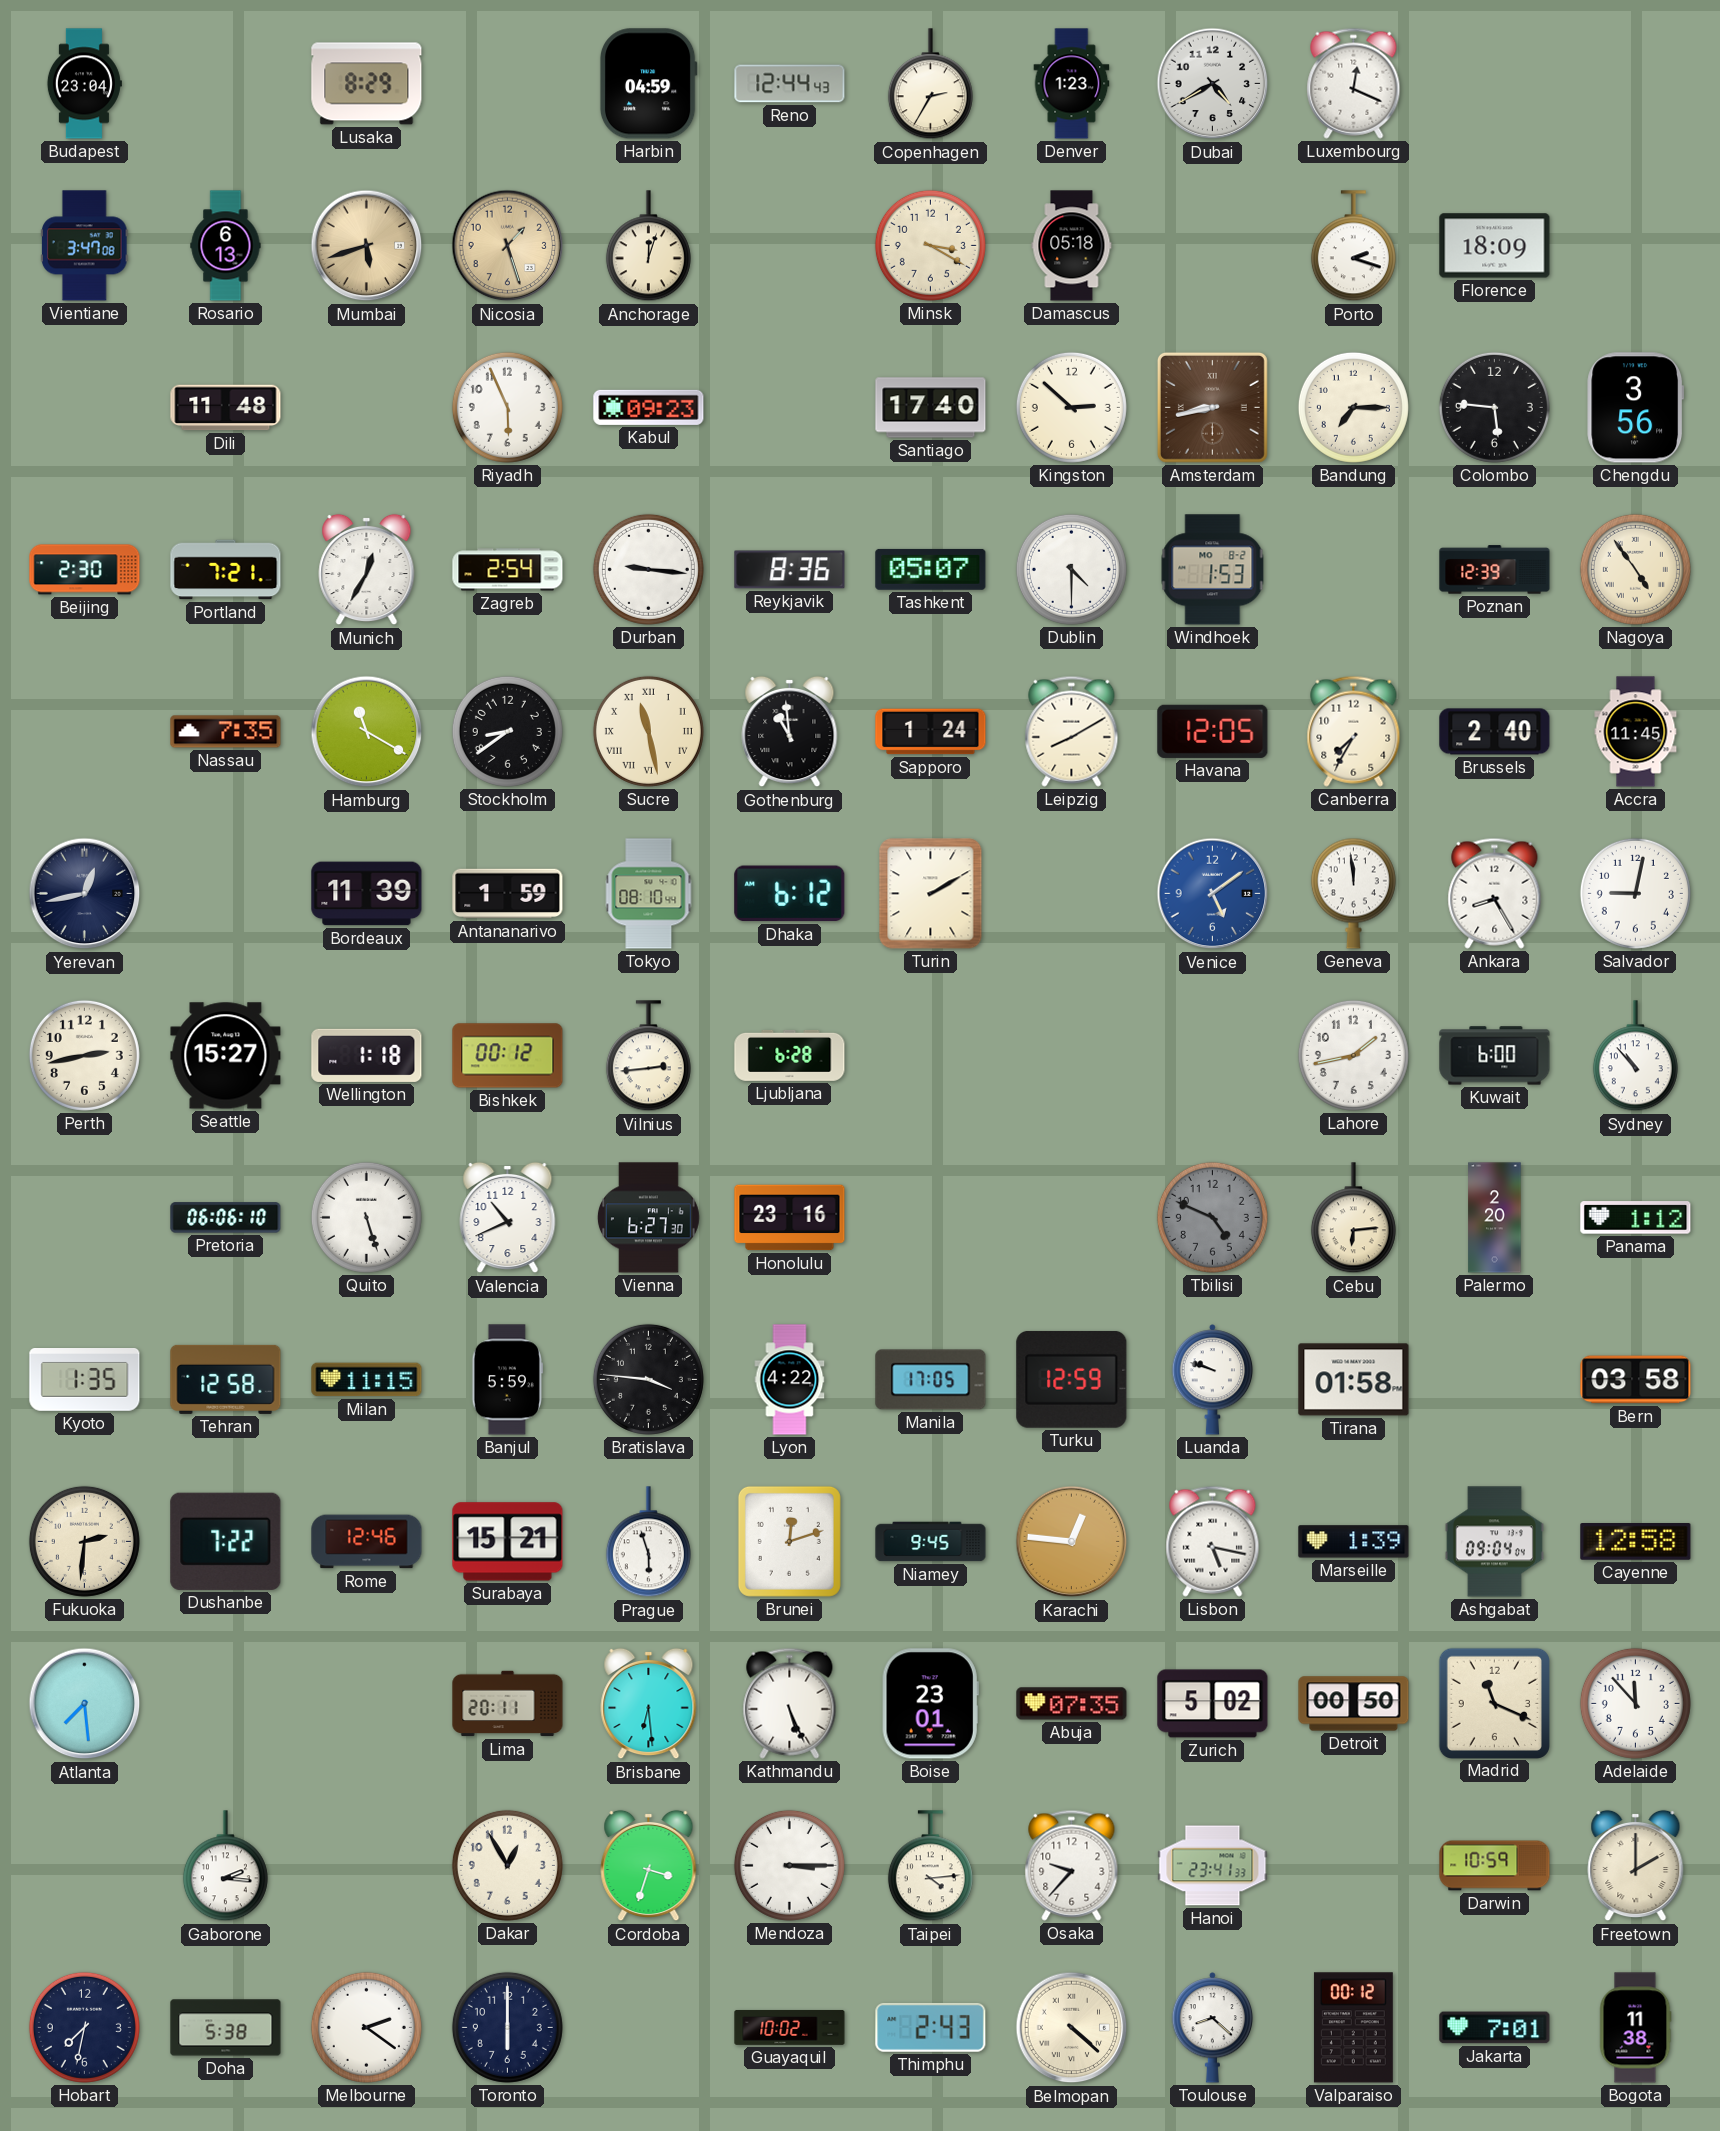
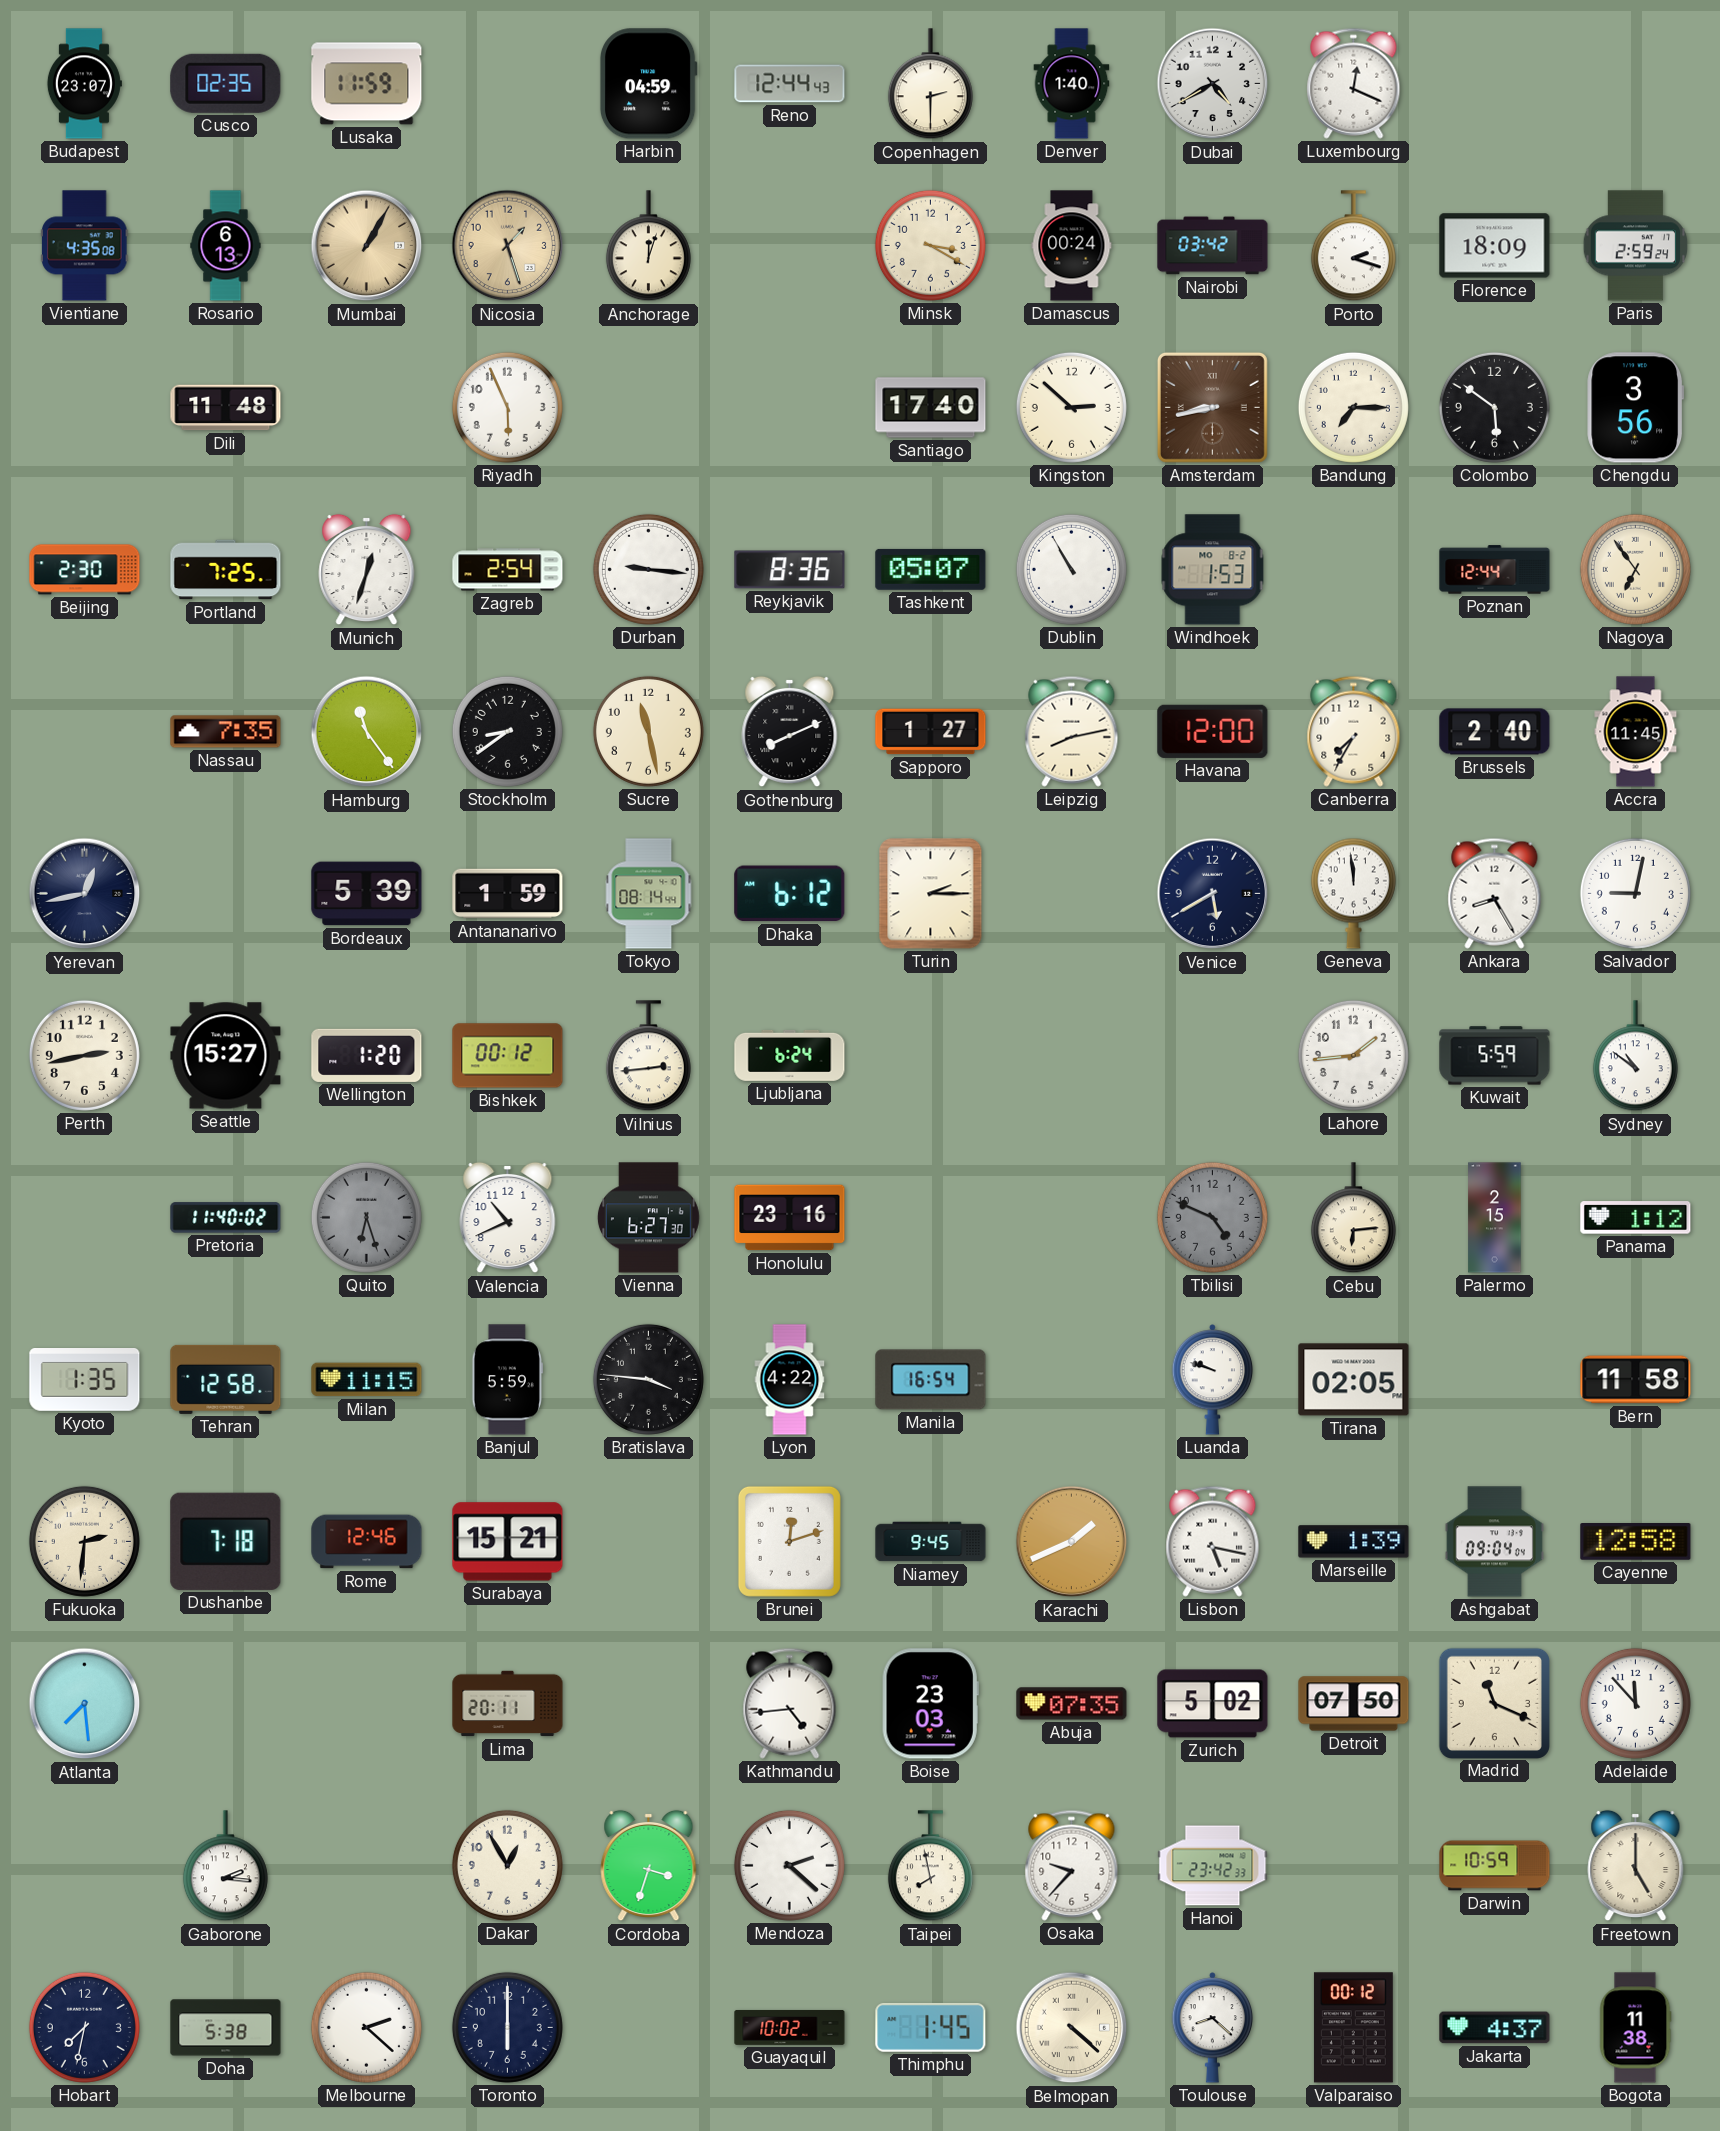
Budapest: 23:04 -> 23:07
Cusco: none -> 02:35
Lusaka: 8:29 -> 11:59
Copenhagen: 2:35 -> 2:30
Denver: 1:23 -> 1:40
Vientiane: 3:47 -> 4:35
Mumbai: 5:42 -> 1:05
Damascus: 05:18 -> 00:24
Nairobi: none -> 03:42
Paris: none -> 2:59
Kabul: 09:23 -> none
Colombo: 5:46 -> 5:51
Portland: 7:21 -> 7:25
Munich: 12:35 -> 12:33
Dublin: 4:30 -> 10:55
Poznan: 12:39 -> 12:44
Nagoya: 4:54 -> 6:54
Hamburg: 11:20 -> 11:24
Sucre numerals: Roman -> Arabic
Gothenburg: 10:59 -> 8:11
Sapporo: 1:24 -> 1:27
Leipzig: 8:10 -> 8:13
Havana: 12:05 -> 12:00
Bordeaux: 11:39 -> 5:39
Tokyo: 08:10 -> 08:14
Turin: 2:10 -> 2:15
Venice: 5:09 -> 5:40
Venice dial: blue -> navy
Wellington: 1:18 -> 1:20
Ljubljana: 6:28 -> 6:24
Lahore: 1:43 -> 1:44
Kuwait: 6:00 -> 5:59
Sydney: 10:53 -> 10:51
Pretoria: 06:06 -> 11:40
Quito: 5:27 -> 6:27
Quito dial: white -> grey
Palermo: 2:20 -> 2:15
Manila: 17:05 -> 16:54
Turku: 12:59 -> none
Tirana: 01:58 -> 02:05
Bern: 03:58 -> 11:58
Dushanbe: 7:22 -> 7:18
Prague: 5:57 -> none
Karachi: 12:46 -> 1:41
Brisbane: 6:29 -> none
Kathmandu: 5:26 -> 4:44
Boise: 23:01 -> 23:03
Detroit: 00:50 -> 07:50
Mendoza: 3:15 -> 2:22
Taipei: 4:14 -> 7:58
Hanoi: 23:41 -> 23:42
Freetown: 2:00 -> 5:00
Melbourne: 2:21 -> 2:22
Thimphu: 2:43 -> 1:45
Jakarta: 7:01 -> 4:37
